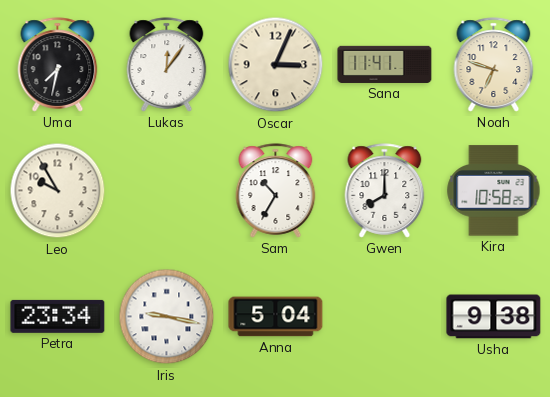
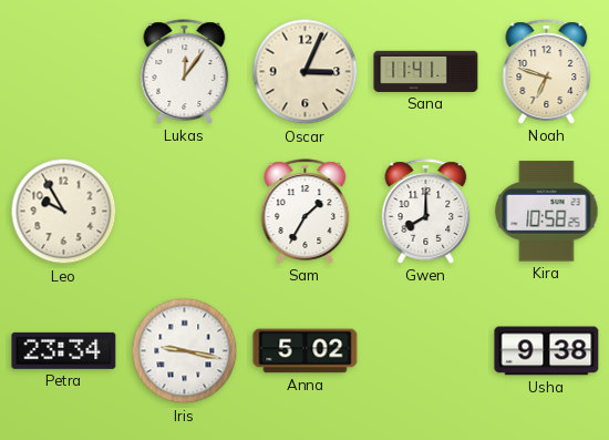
Uma: 7:32 -> none
Sam: 10:35 -> 1:35
Anna: 5:04 -> 5:02
